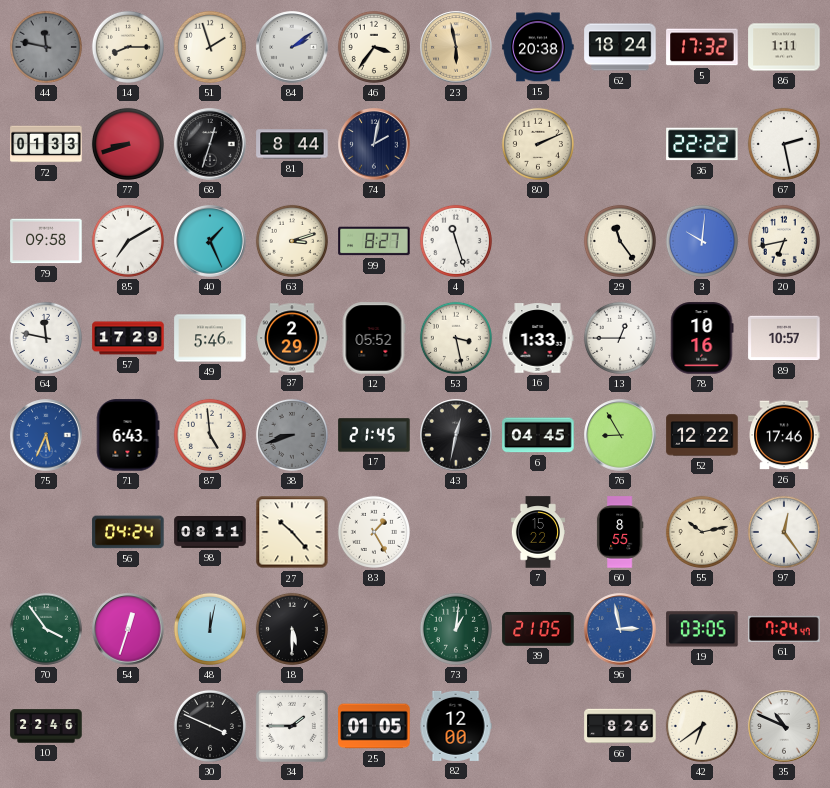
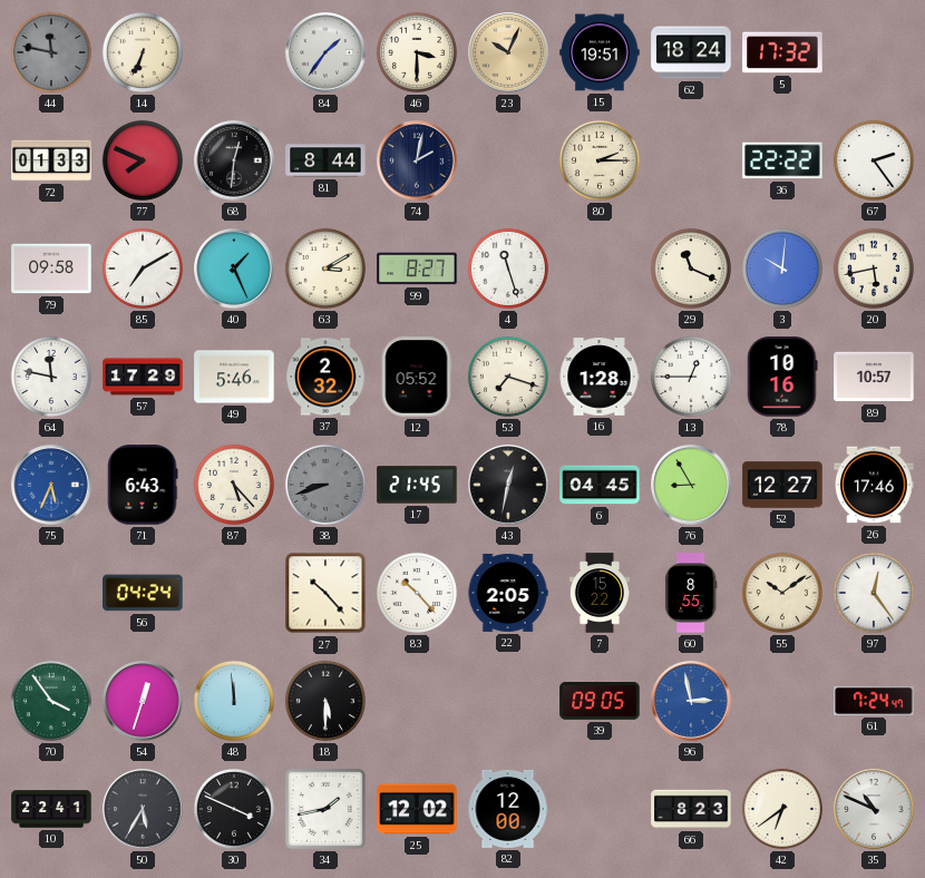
14: 8:15 -> 6:34
51: 1:57 -> none
84: 2:09 -> 1:36
46: 3:36 -> 3:30
23: 5:58 -> 10:04
15: 20:38 -> 19:51
86: 1:11 -> none
77: 8:42 -> 7:49
68: 12:33 -> 12:31
80: 2:11 -> 2:15
67: 2:28 -> 2:24
63: 3:12 -> 3:10
29: 11:24 -> 11:19
20: 6:43 -> 5:43
37: 2:29 -> 2:32
53: 3:28 -> 7:18
16: 1:33 -> 1:28
87: 4:59 -> 5:23
52: 12:22 -> 12:27
98: 08:11 -> none
83: 1:25 -> 10:23
22: none -> 2:05
55: 10:13 -> 10:09
48: 12:02 -> 11:59
73: 1:01 -> none
39: 21:05 -> 09:05
19: 03:05 -> none
10: 22:46 -> 22:41
50: none -> 5:35
34: 1:45 -> 1:43
25: 01:05 -> 12:02
66: 8:26 -> 8:23
